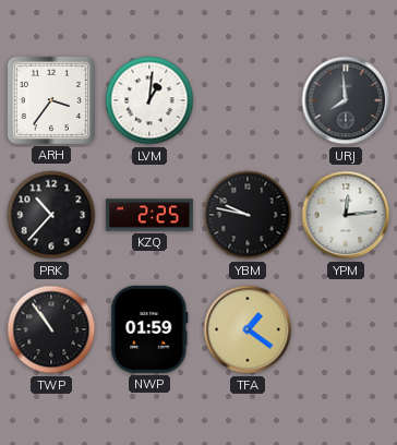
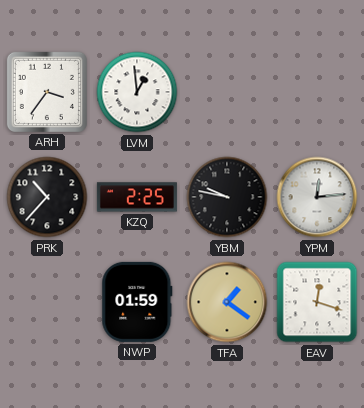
LVM: 1:01 -> 12:59
URJ: 7:59 -> none
TWP: 10:54 -> none
EAV: none -> 12:18
